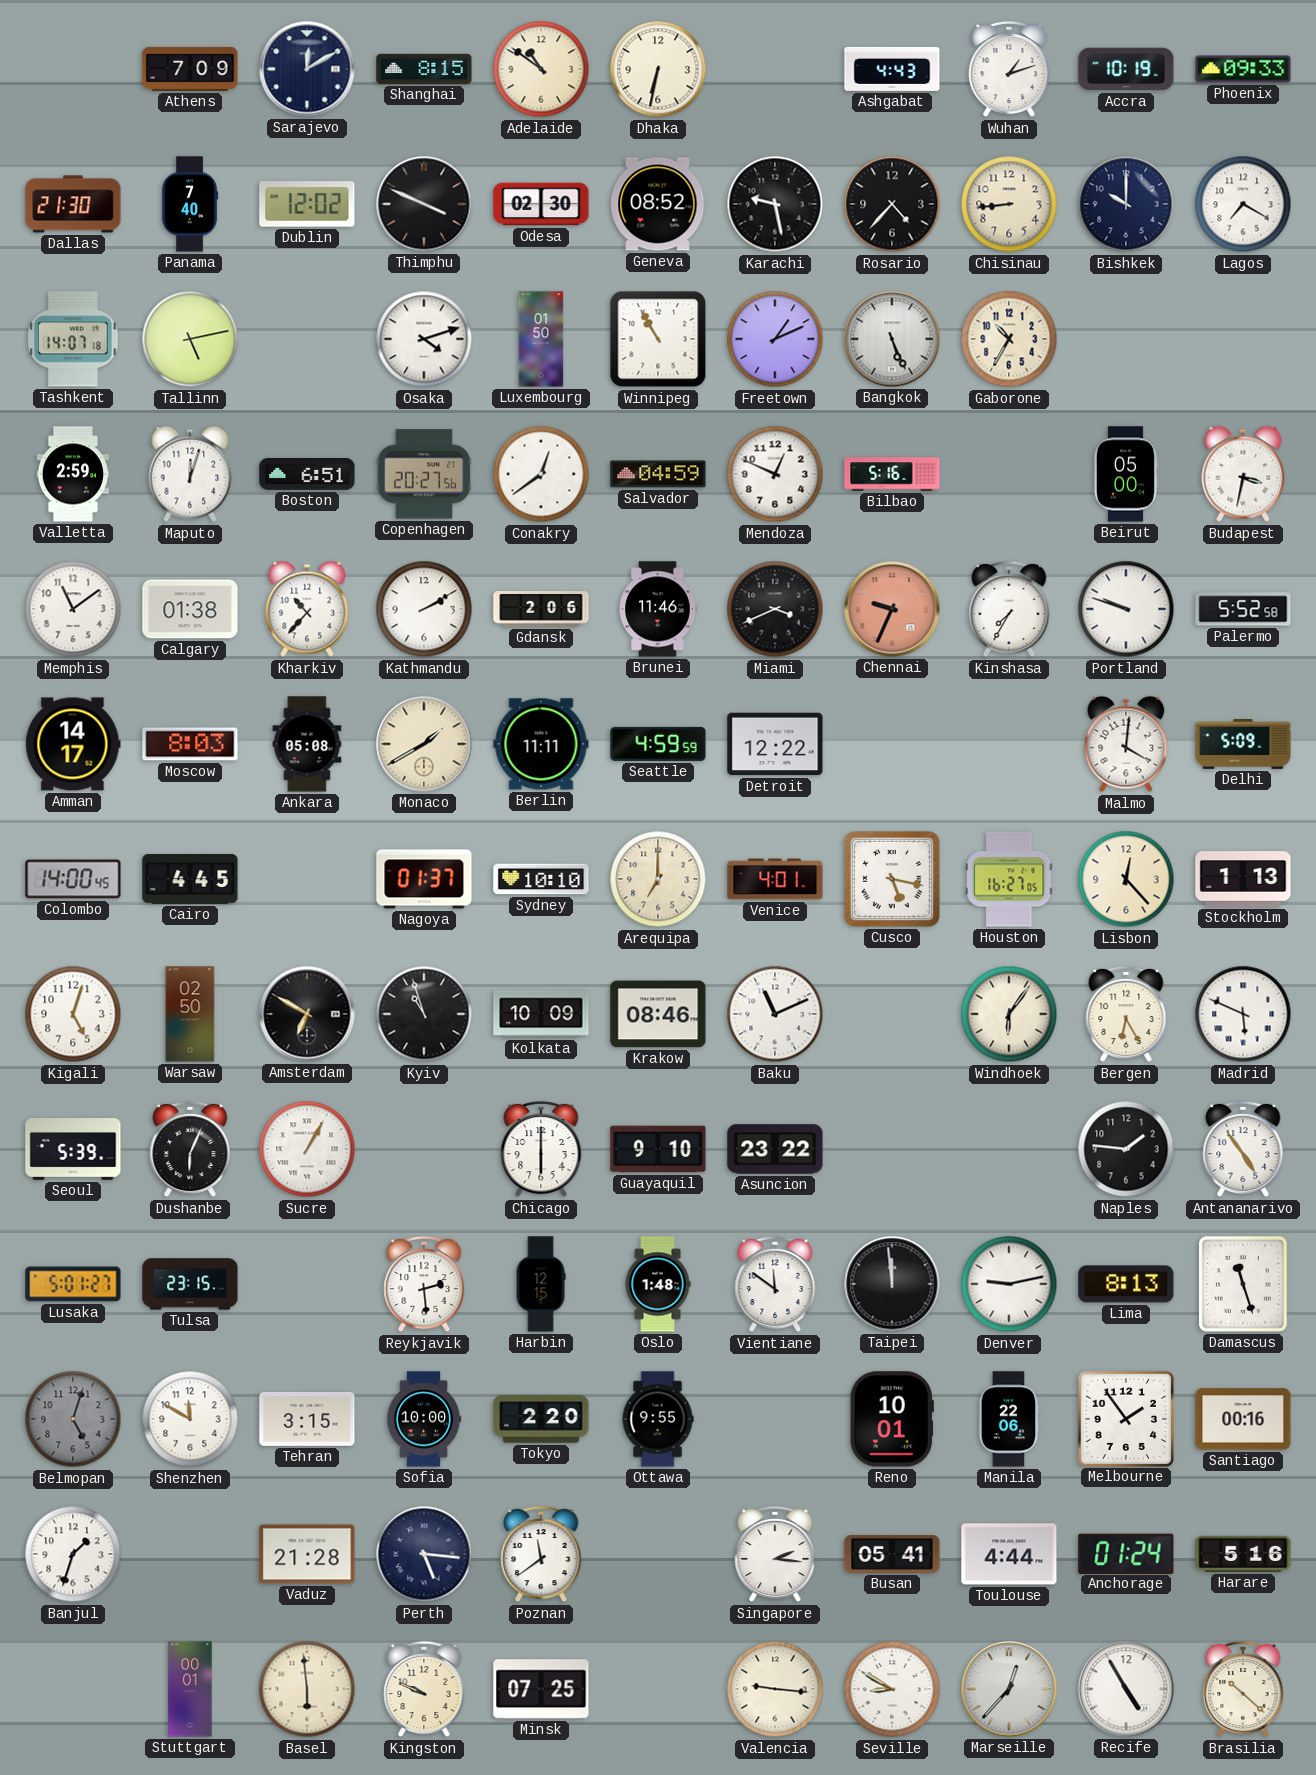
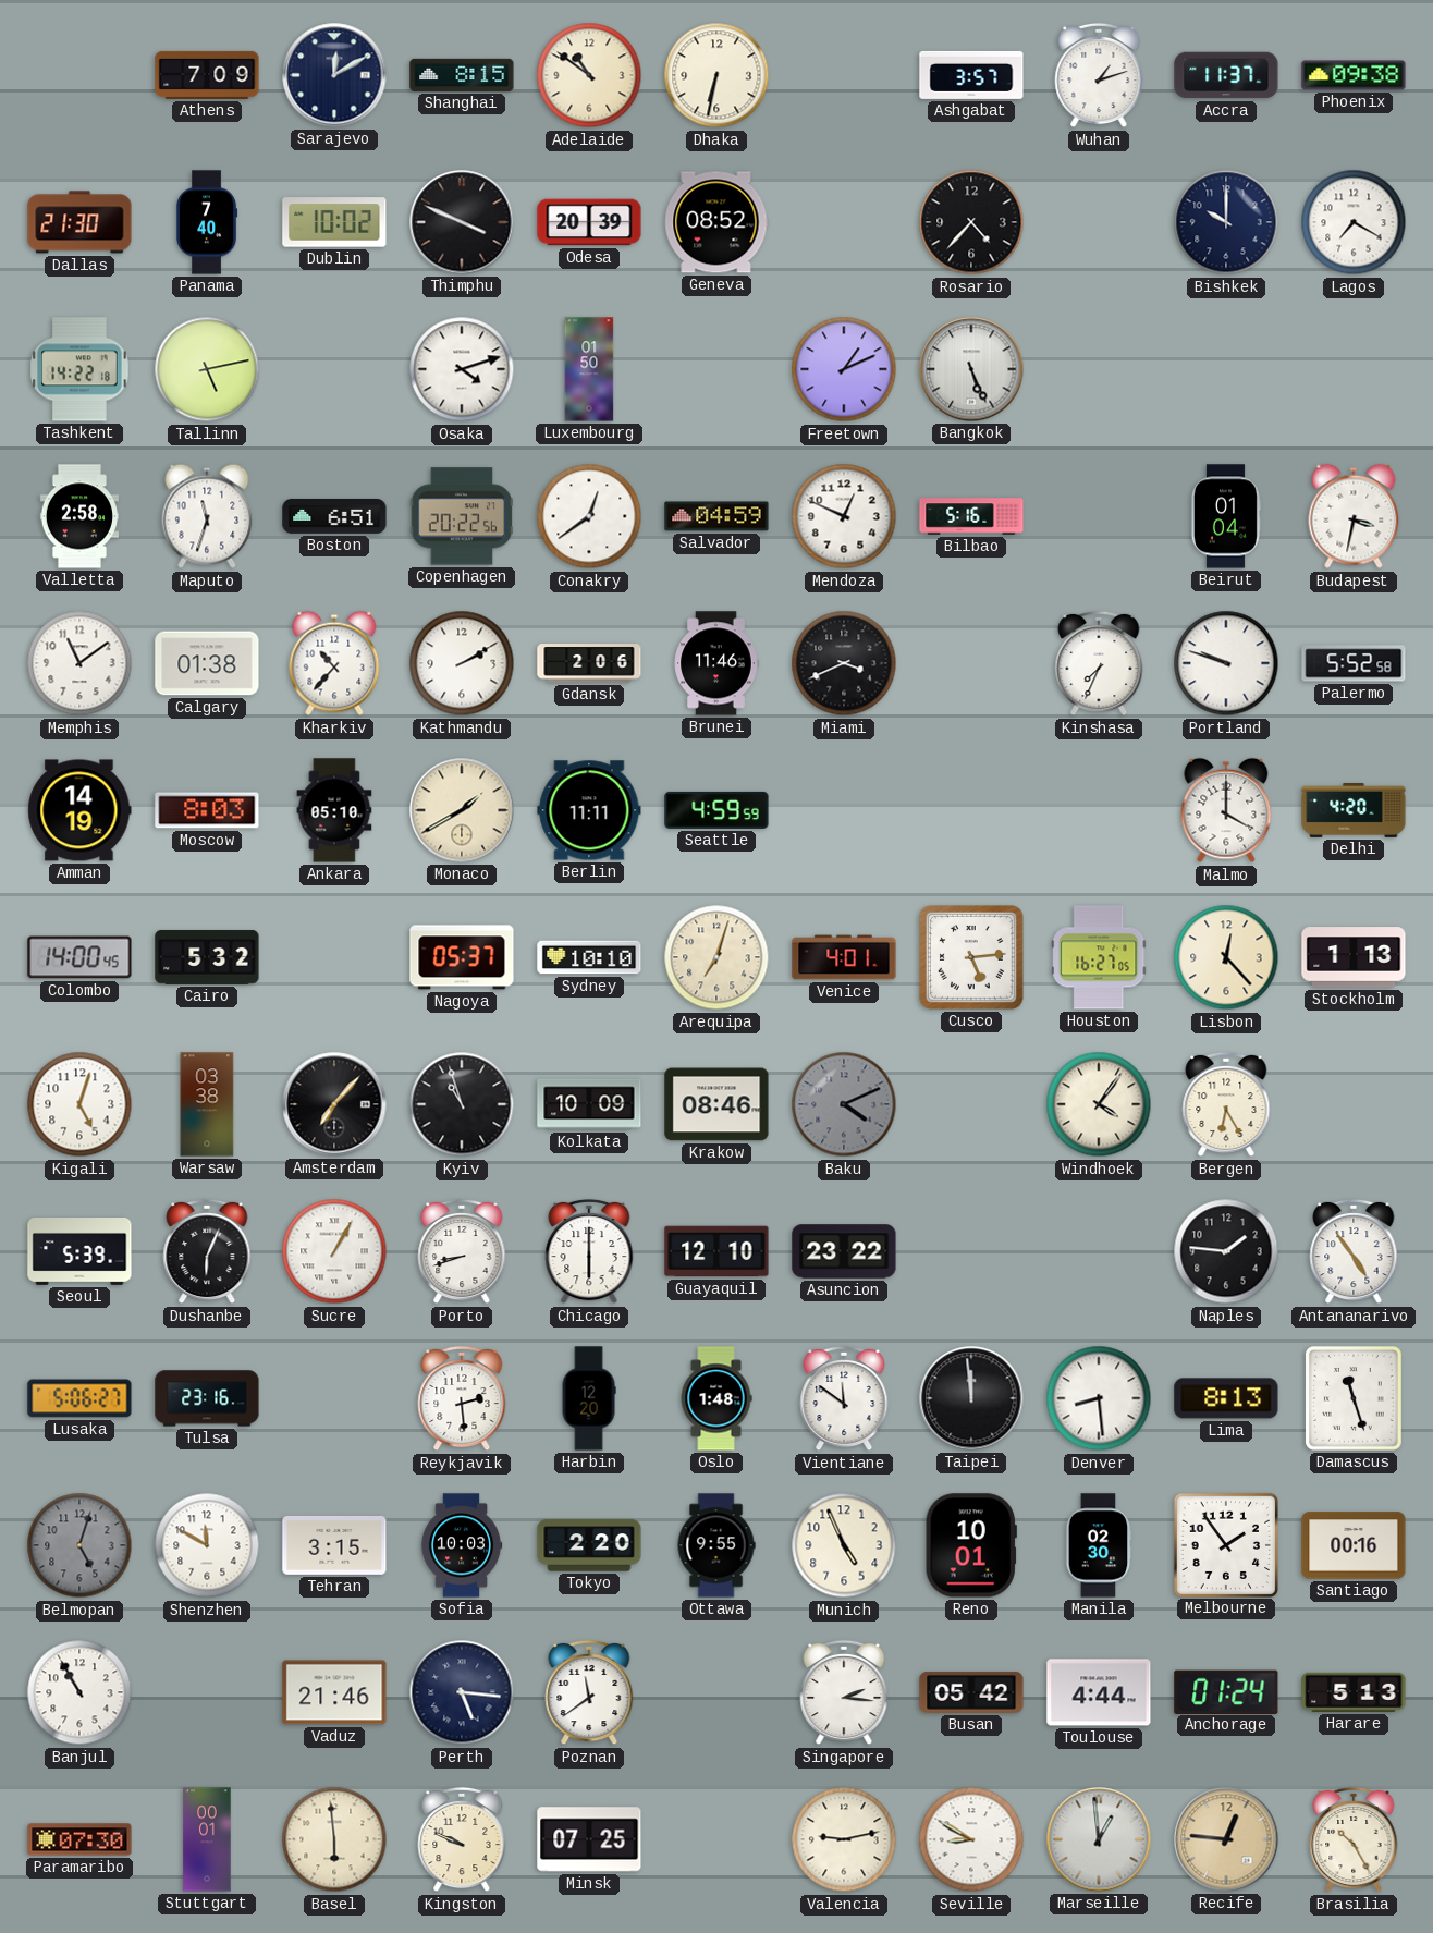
Ashgabat: 4:43 -> 3:57
Accra: 10:19 -> 11:37
Phoenix: 09:33 -> 09:38
Dublin: 12:02 -> 10:02
Odesa: 02:30 -> 20:39
Karachi: 9:28 -> none
Chisinau: 8:44 -> none
Tashkent: 14:07 -> 14:22
Winnipeg: 10:55 -> none
Gaborone: 10:35 -> none
Valletta: 2:59 -> 2:58
Maputo: 12:03 -> 11:33
Copenhagen: 20:27 -> 20:22
Beirut: 05:00 -> 01:04
Chennai: 9:34 -> none
Kinshasa: 7:35 -> 7:34
Amman: 14:17 -> 14:19
Ankara: 05:08 -> 05:10
Detroit: 12:22 -> none
Malmo: 4:01 -> 4:00
Delhi: 5:09 -> 4:20
Cairo: 4:45 -> 5:32
Nagoya: 01:37 -> 05:37
Arequipa: 7:00 -> 7:03
Cusco: 5:17 -> 5:14
Warsaw: 02:50 -> 03:38
Amsterdam: 6:50 -> 7:07
Baku: 11:11 -> 4:11
Baku dial: white -> grey
Windhoek: 6:06 -> 4:06
Madrid: 5:49 -> none
Porto: none -> 8:42
Guayaquil: 9:10 -> 12:10
Lusaka: 5:01 -> 5:06
Tulsa: 23:15 -> 23:16
Harbin: 12:15 -> 12:20
Denver: 9:13 -> 8:29
Sofia: 10:00 -> 10:03
Munich: none -> 4:56
Manila: 22:06 -> 02:30
Banjul: 1:33 -> 10:55
Vaduz: 21:28 -> 21:46
Busan: 05:41 -> 05:42
Harare: 5:16 -> 5:13
Paramaribo: none -> 07:30
Valencia: 9:16 -> 9:13
Marseille: 12:37 -> 12:59
Recife: 4:55 -> 12:46
Recife dial: white -> champagne
Brasilia: 10:22 -> 10:25
